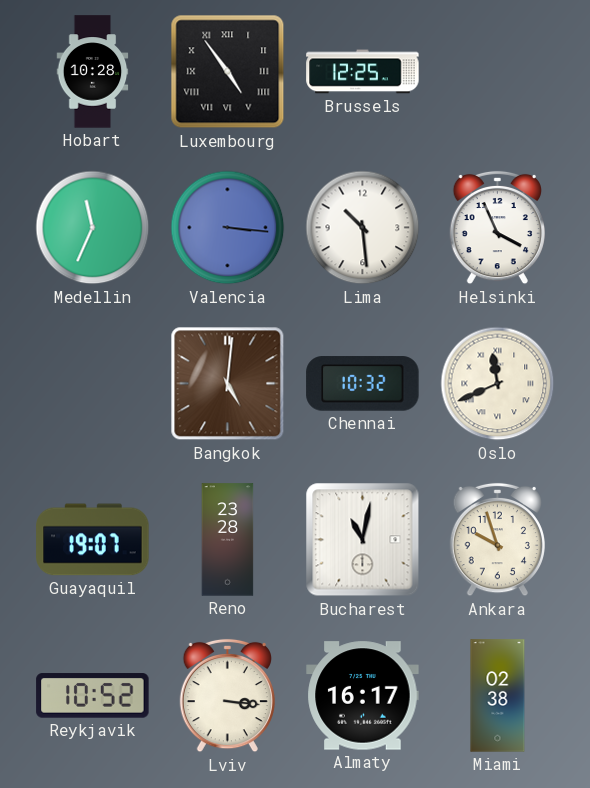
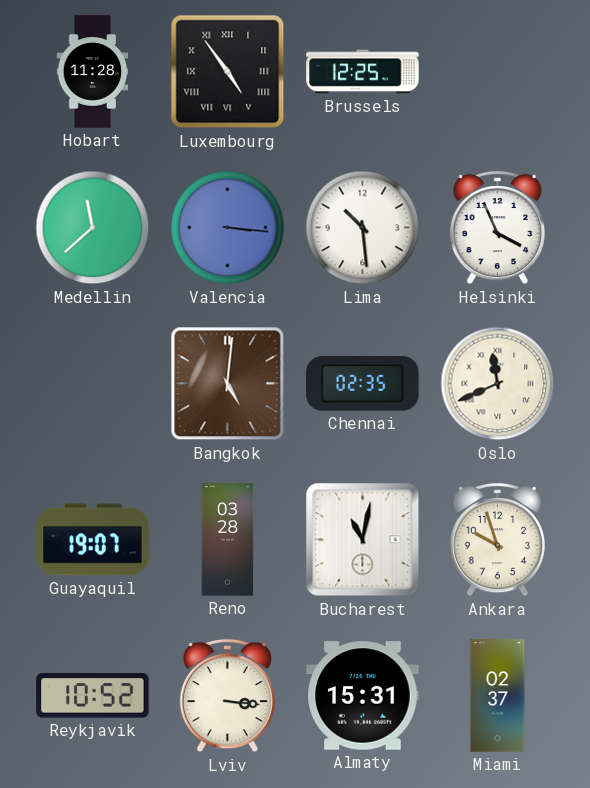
Hobart: 10:28 -> 11:28
Medellin: 11:34 -> 11:38
Chennai: 10:32 -> 02:35
Reno: 23:28 -> 03:28
Almaty: 16:17 -> 15:31
Miami: 02:38 -> 02:37
